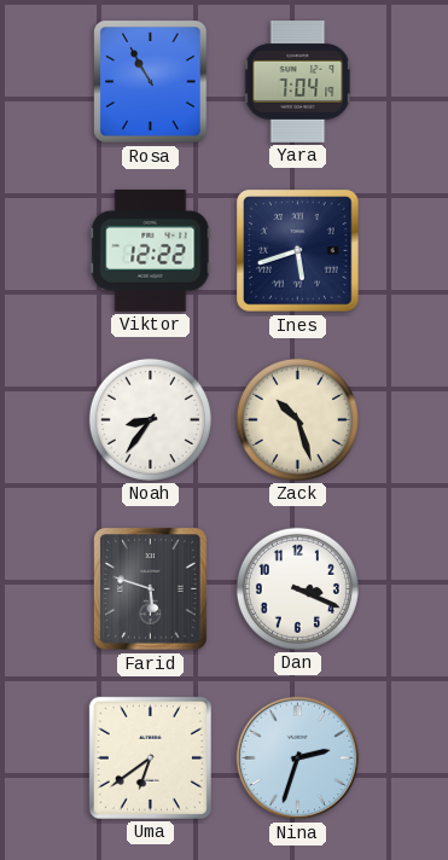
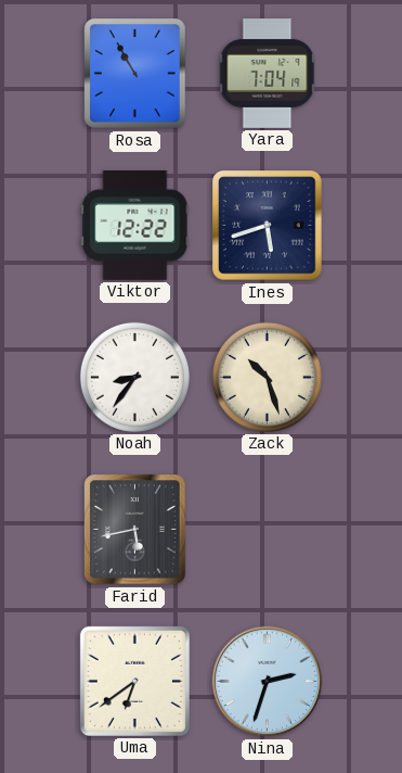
Farid: 5:48 -> 5:43
Dan: 3:19 -> none
